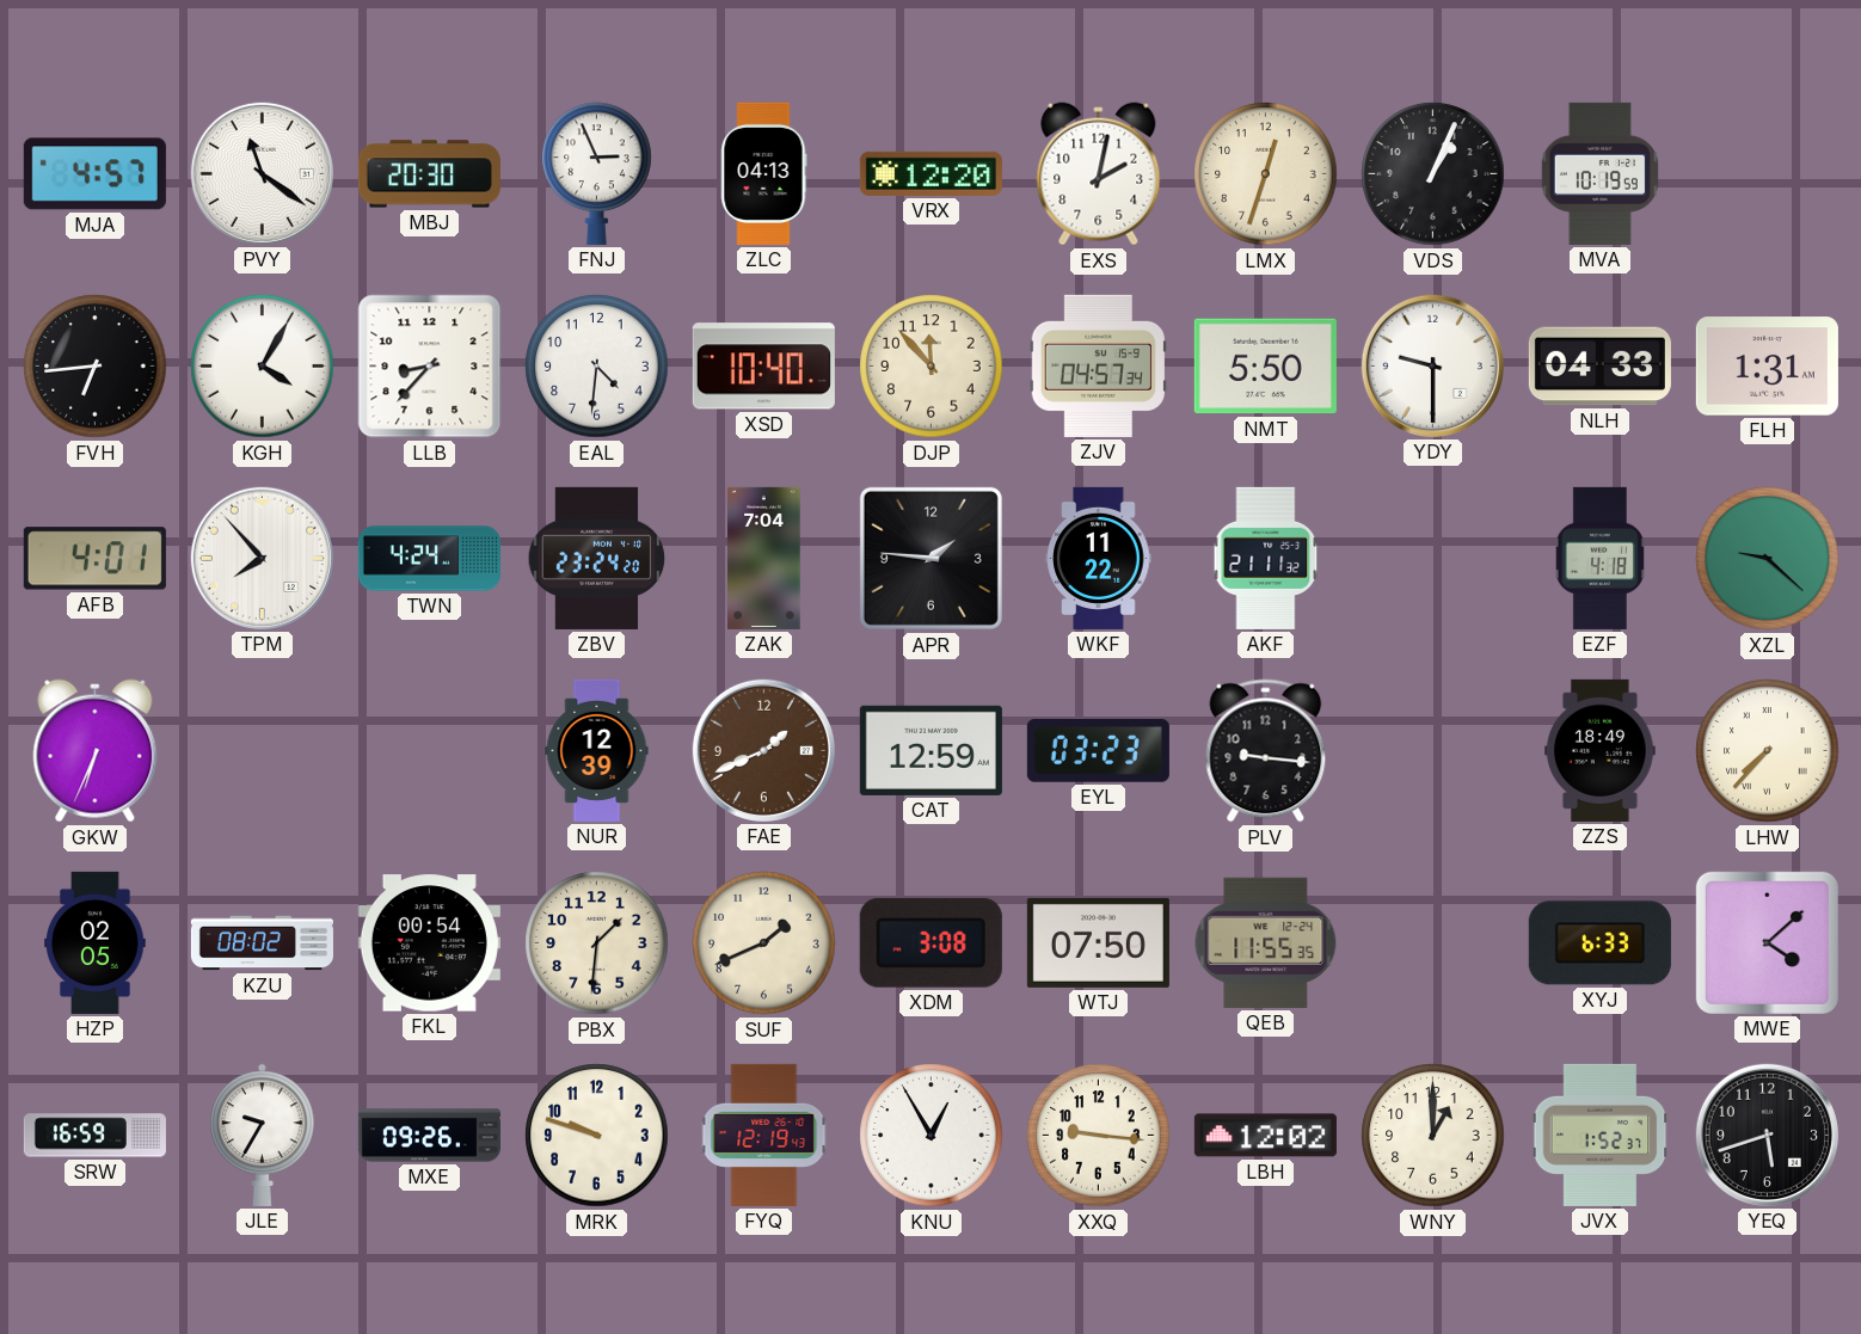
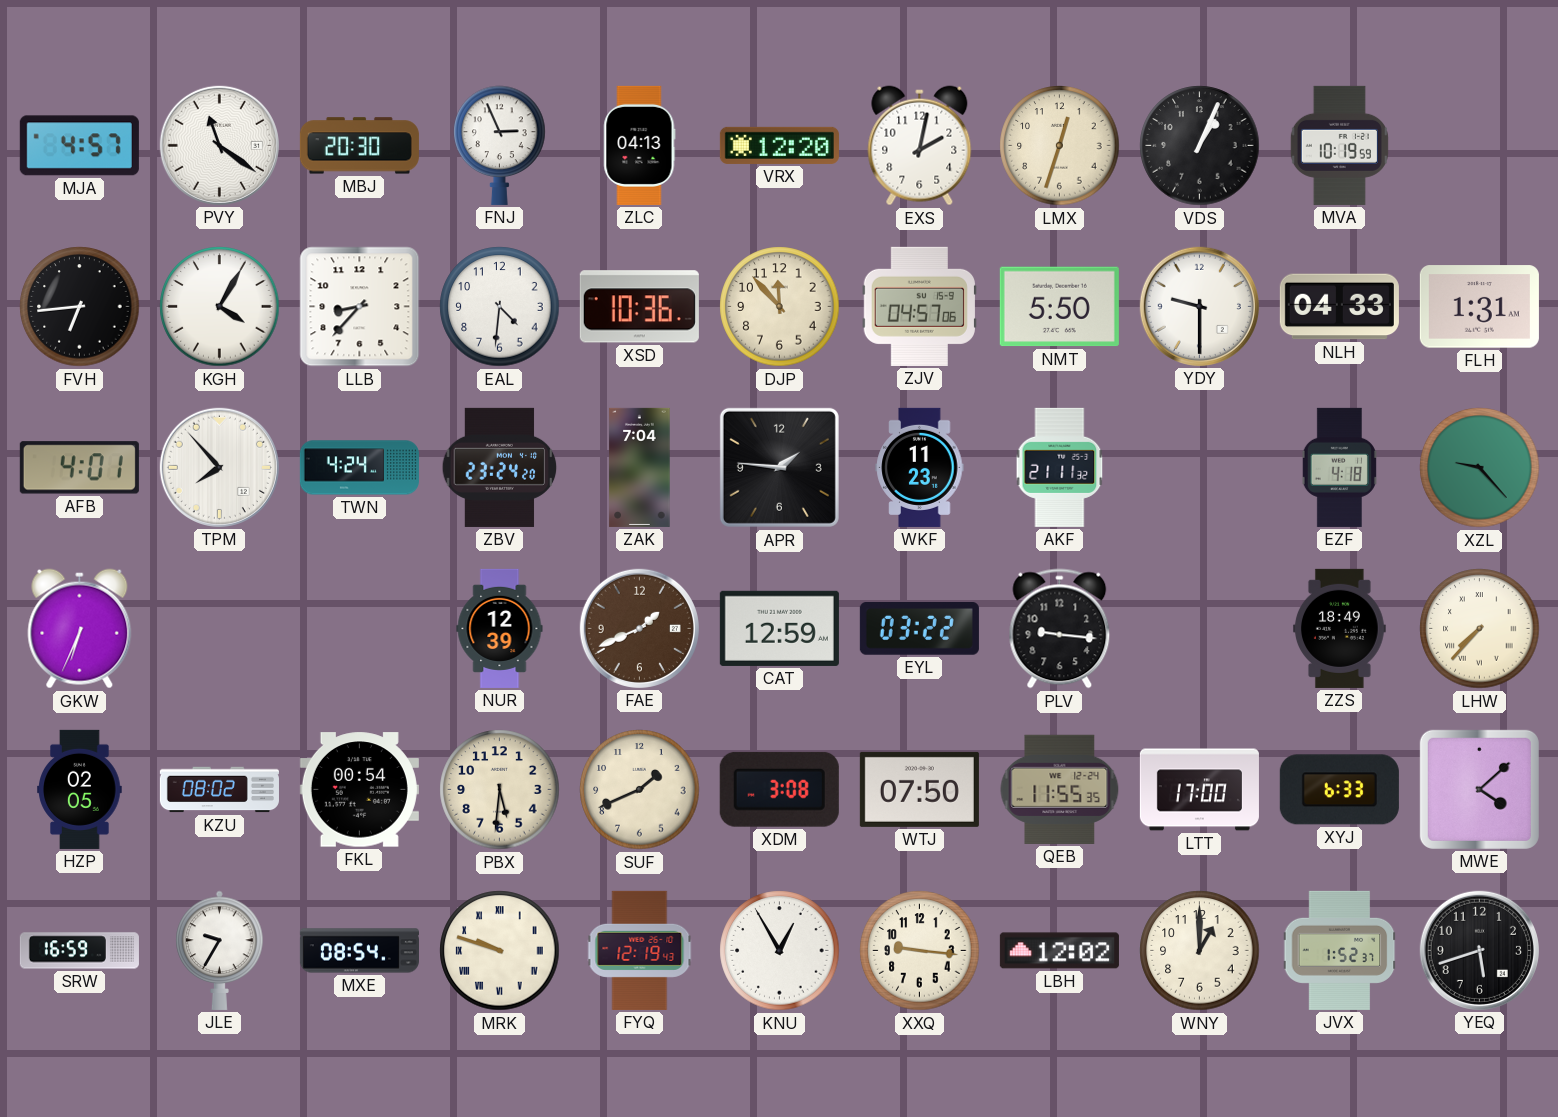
XSD: 10:40 -> 10:36
ZJV: 04:57:34 -> 04:57:06
WKF: 11:22 -> 11:23
XZL: 9:22 -> 9:23
EYL: 03:23 -> 03:22
PBX: 1:31 -> 5:31
LTT: none -> 17:00
MXE: 09:26 -> 08:54
MRK numerals: Arabic -> Roman
